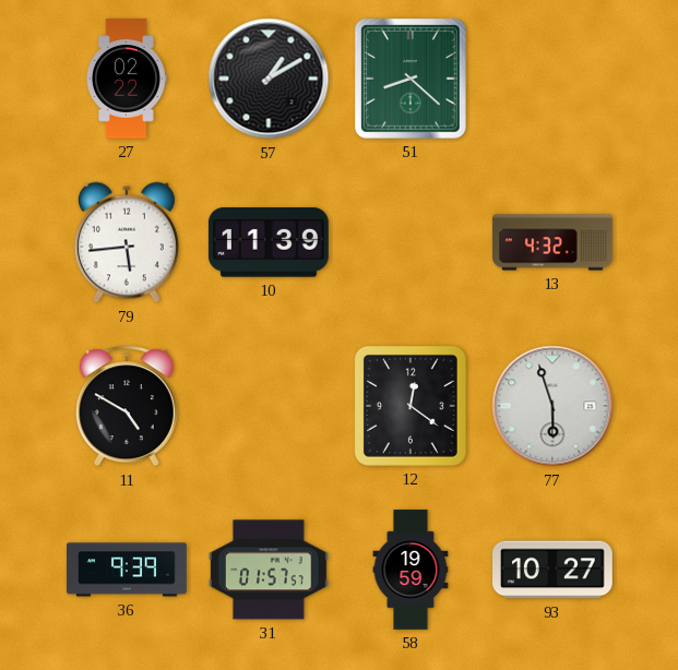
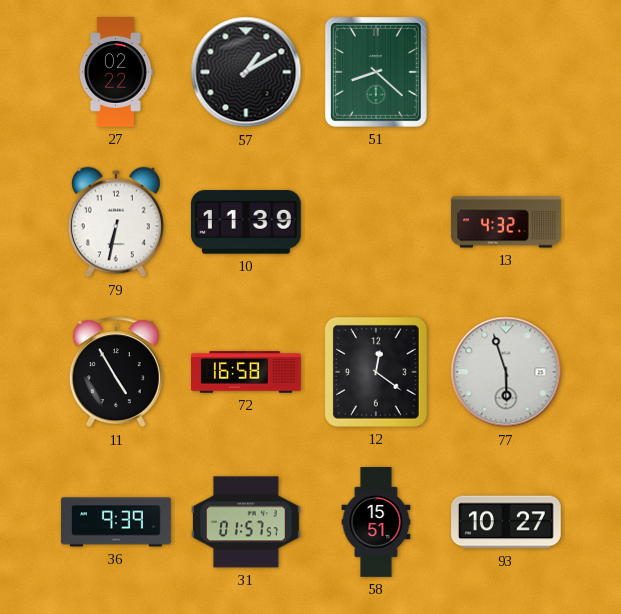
79: 5:44 -> 6:32
11: 4:50 -> 4:55
72: none -> 16:58
58: 19:59 -> 15:51
